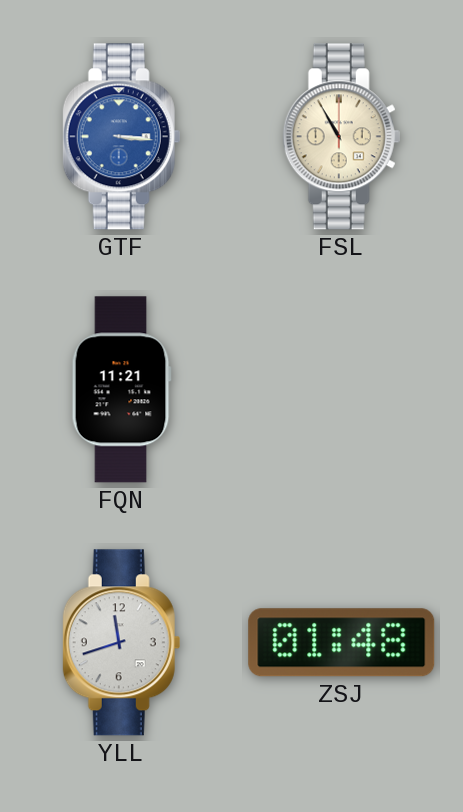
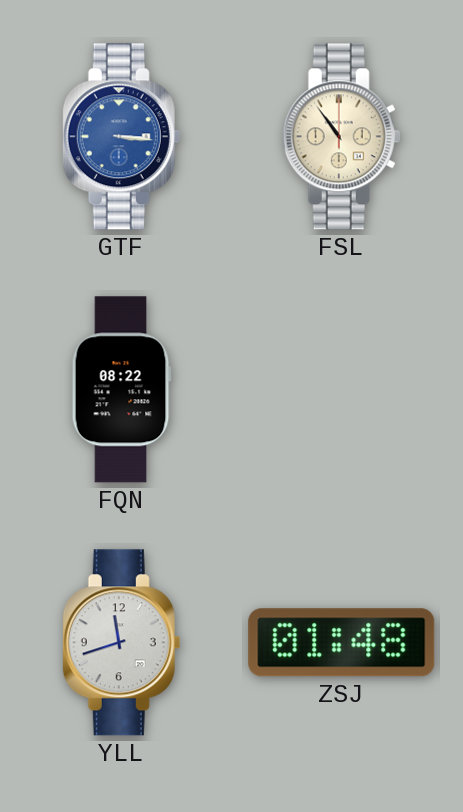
FSL: 10:55 -> 10:54
FQN: 11:21 -> 08:22
